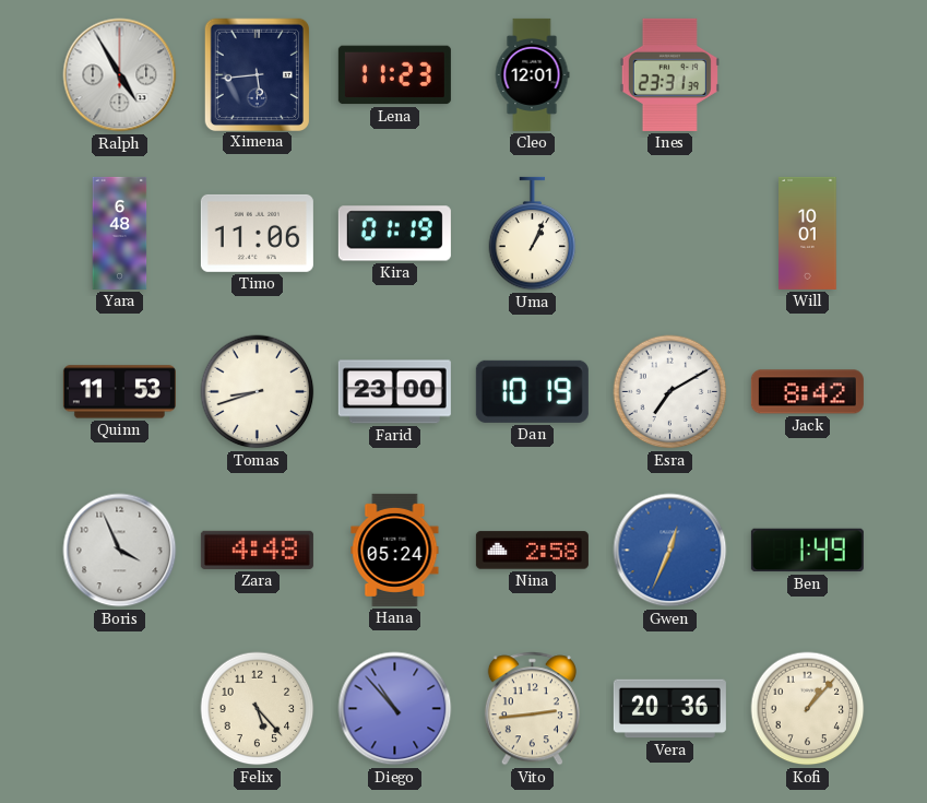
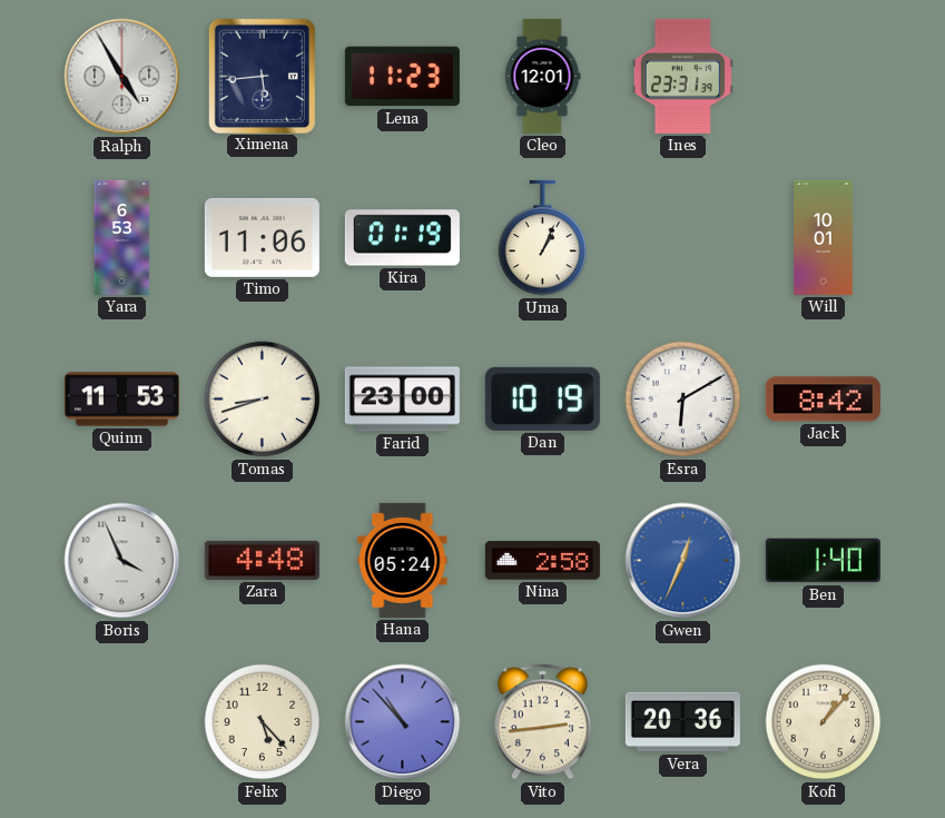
Yara: 6:48 -> 6:53
Esra: 7:10 -> 6:10
Ben: 1:49 -> 1:40
